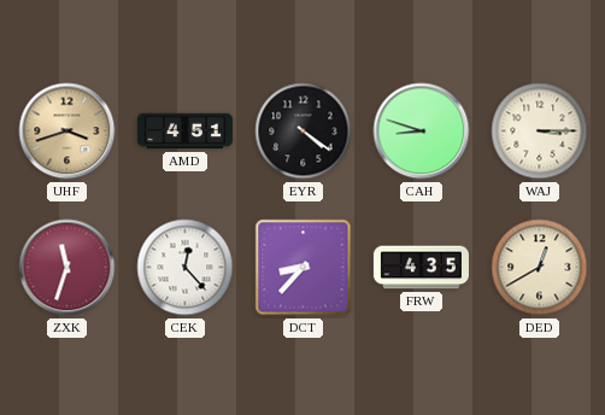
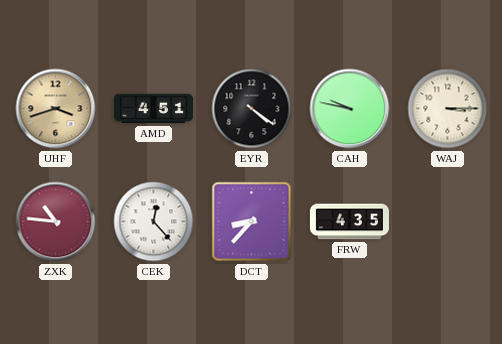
CAH: 8:48 -> 9:47
ZXK: 11:33 -> 10:46
DED: 12:40 -> none
